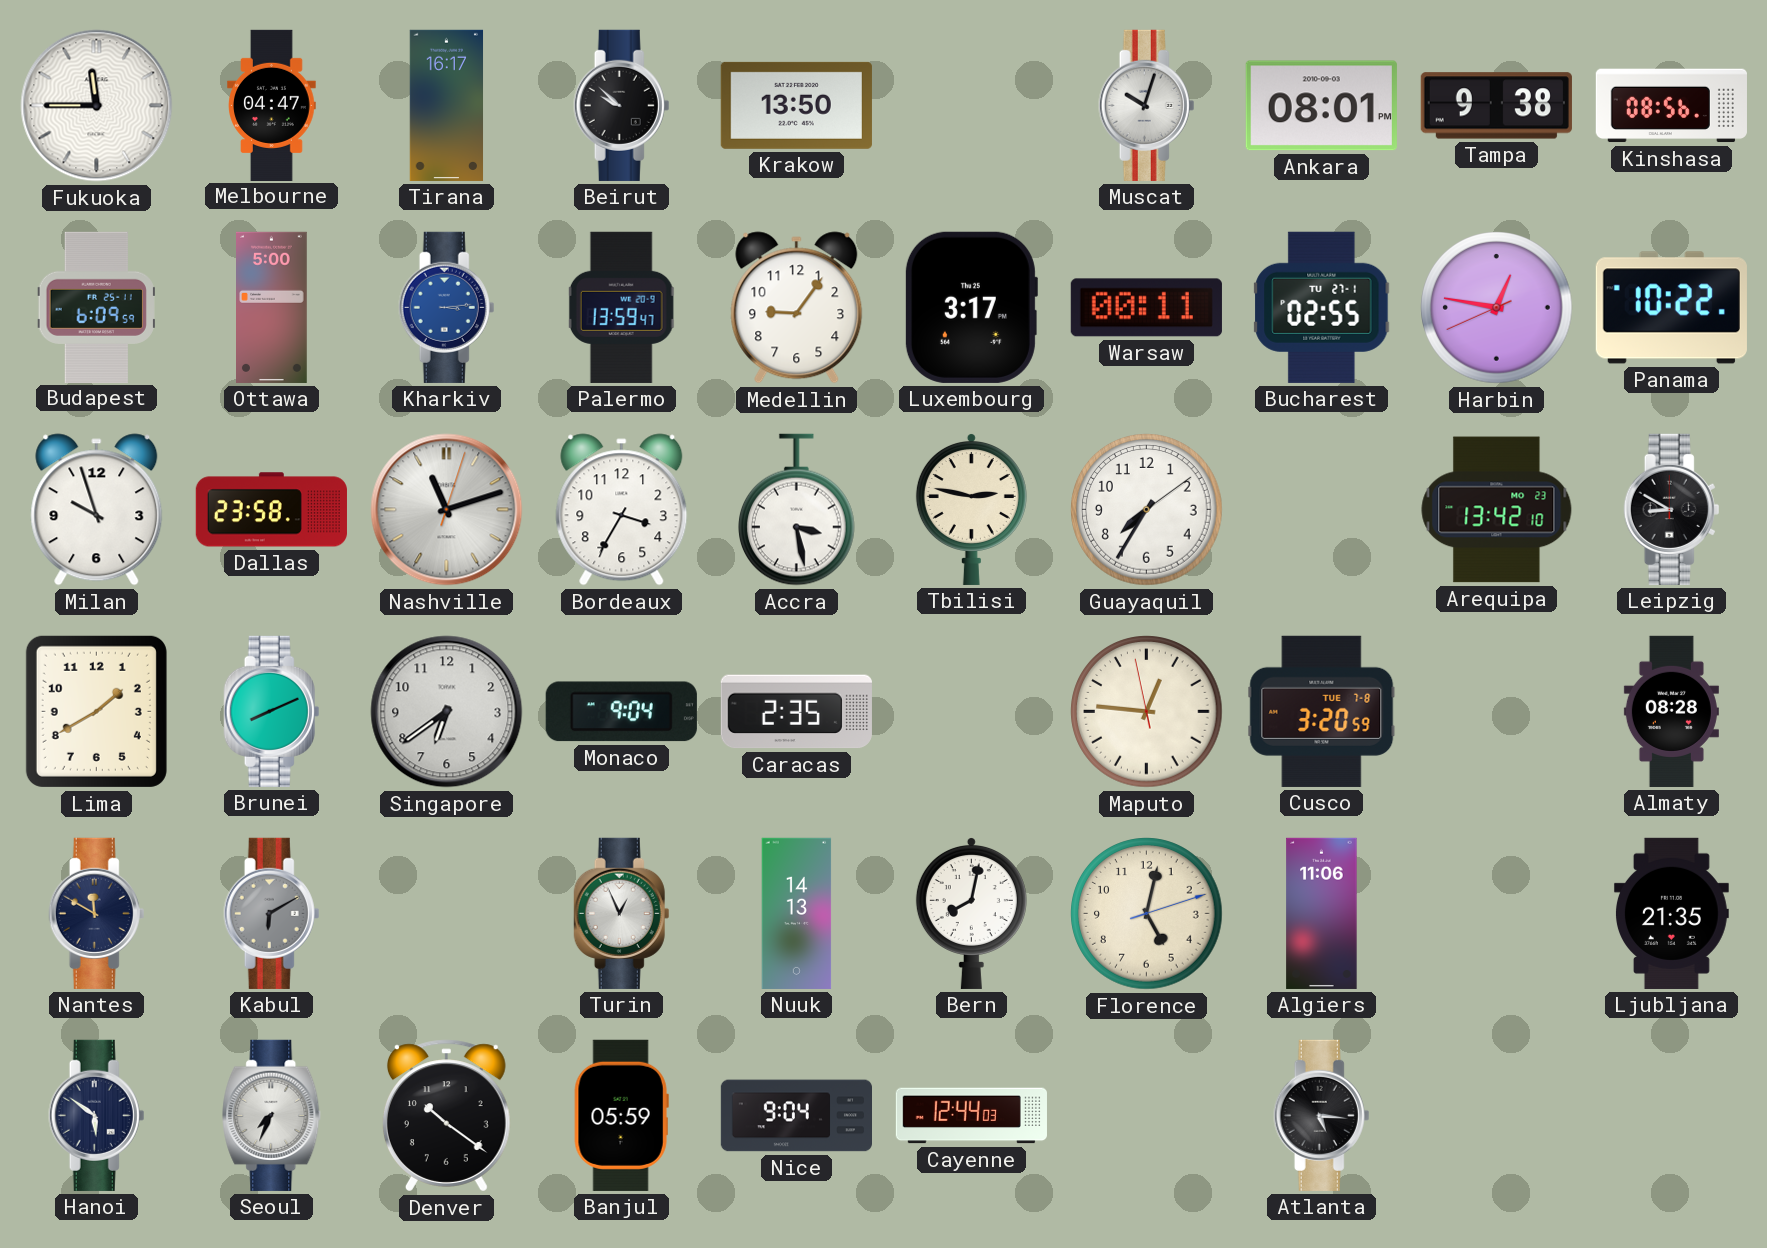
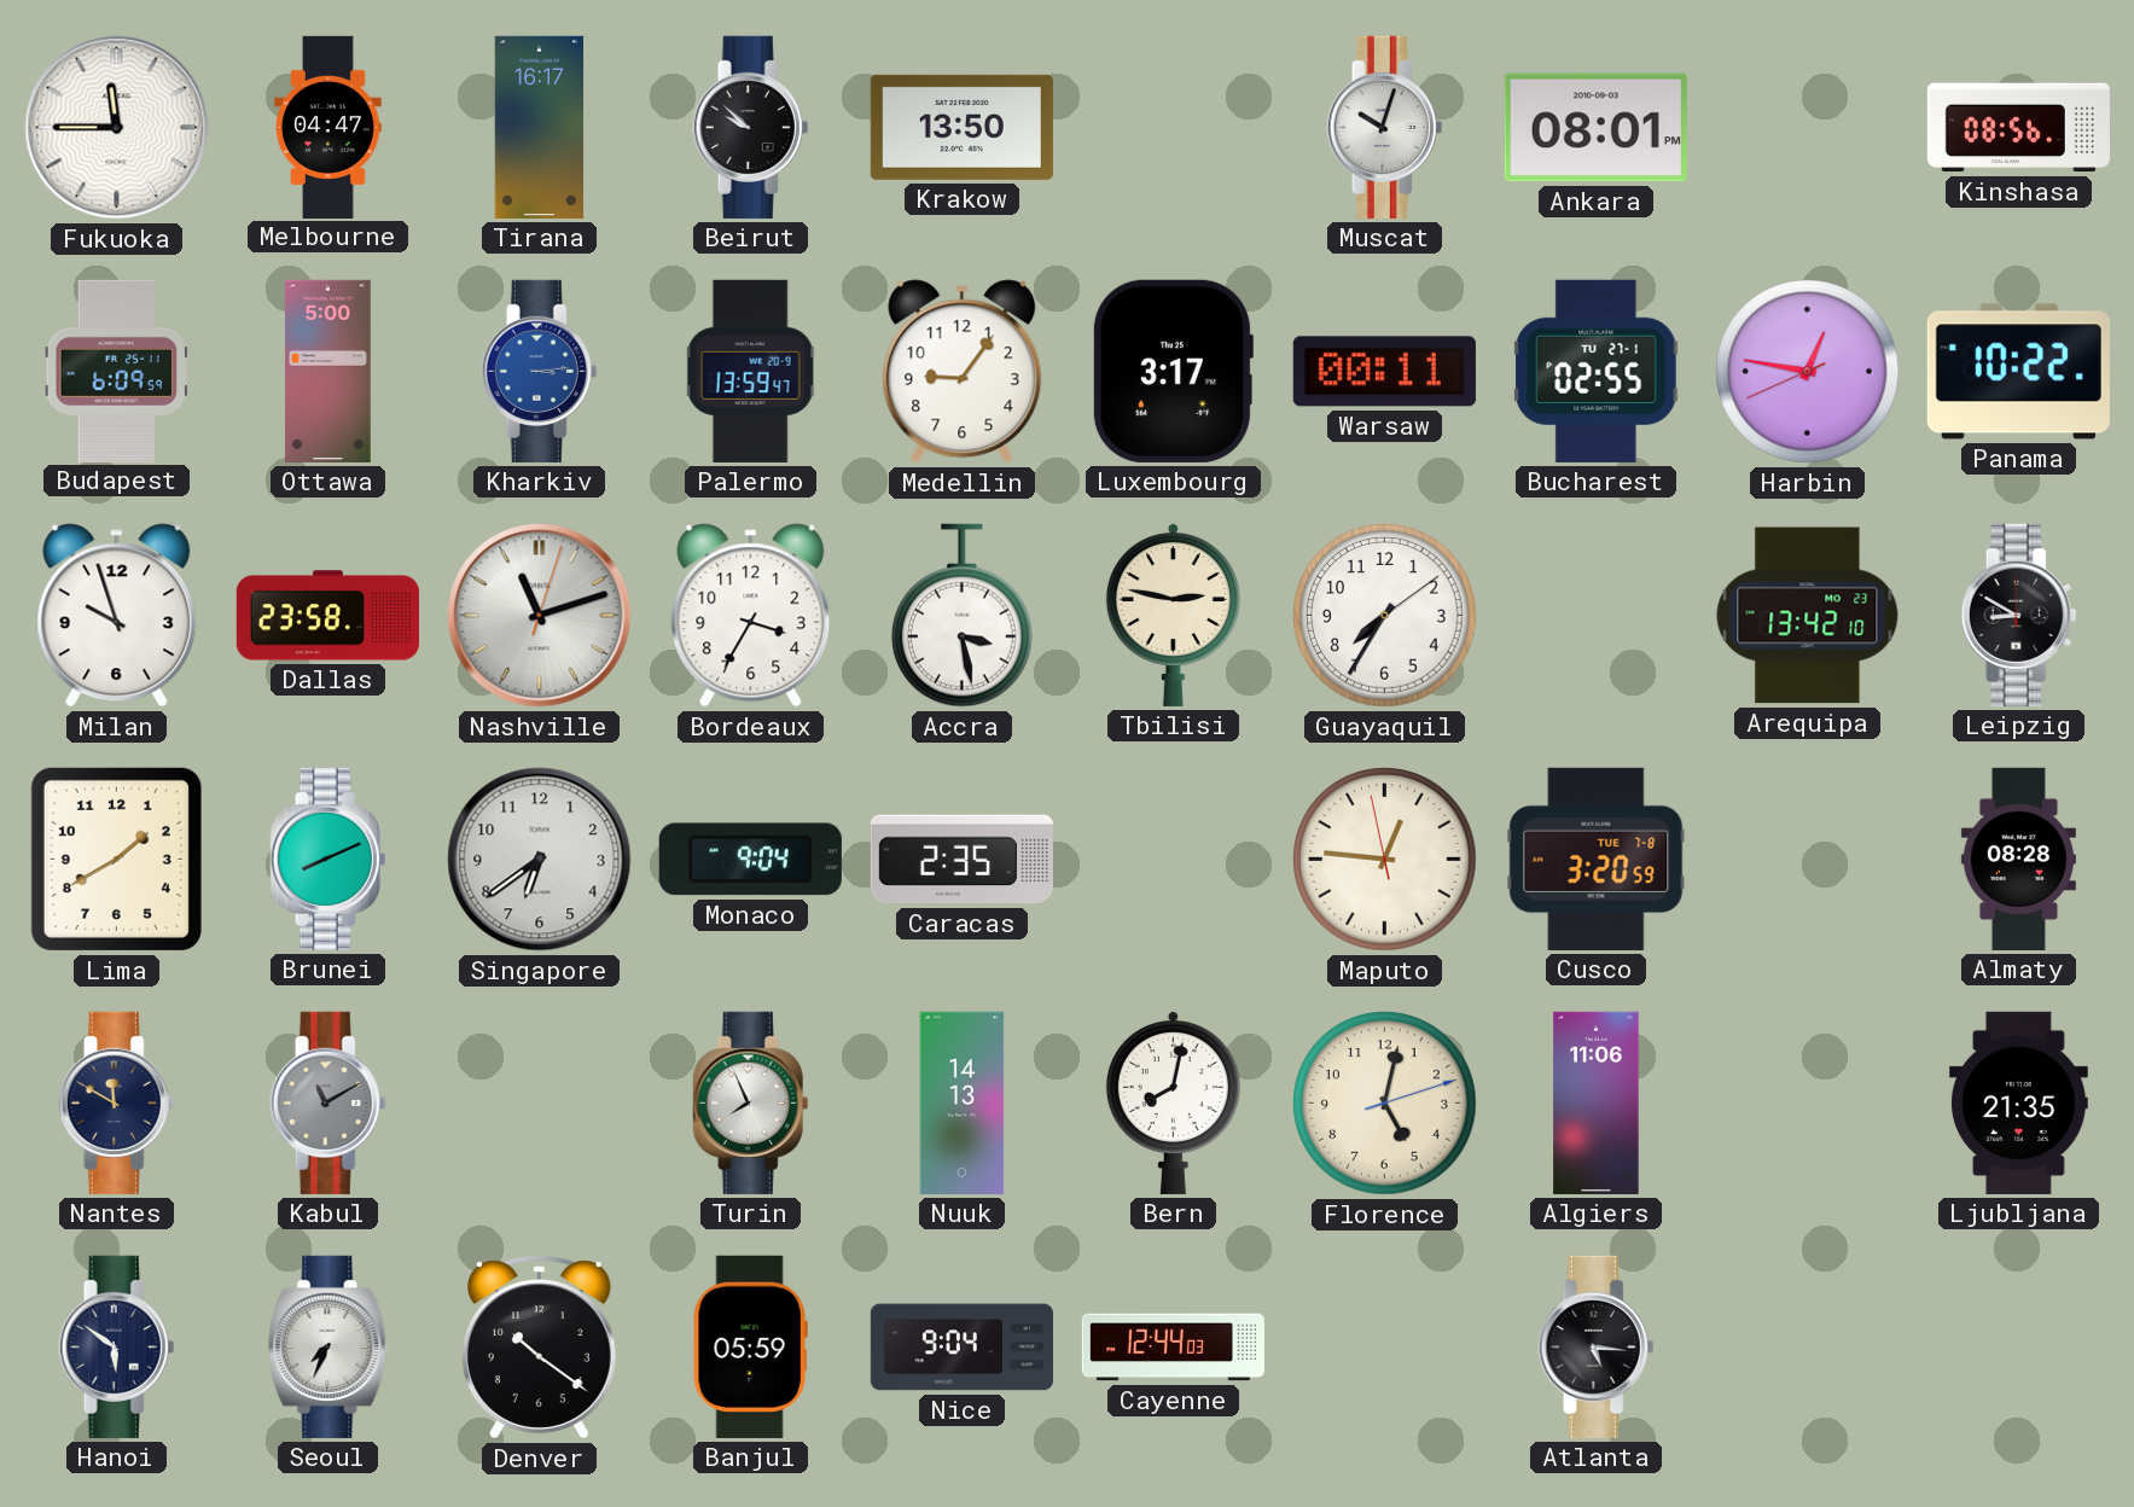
Tampa: 9:38 -> none
Kabul: 6:10 -> 11:10
Turin: 12:56 -> 7:56
